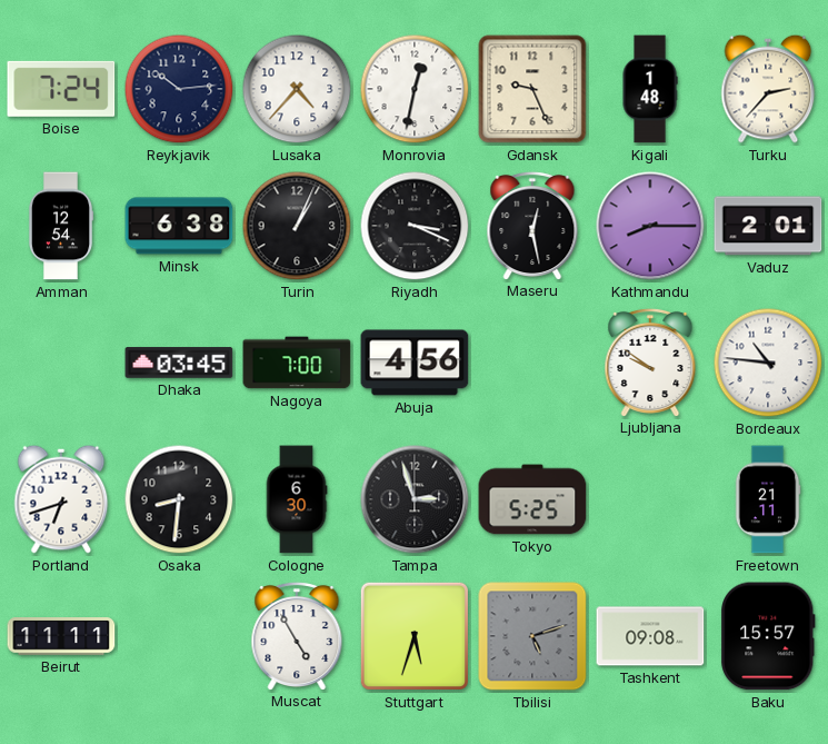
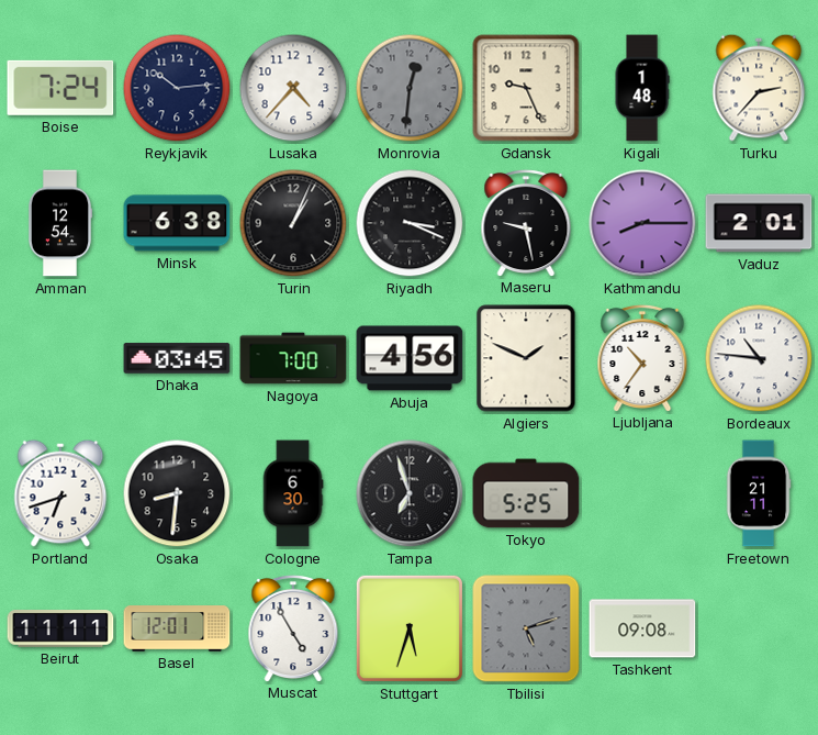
Monrovia: 12:32 -> 12:31
Monrovia dial: white -> grey
Maseru: 12:28 -> 9:28
Algiers: none -> 1:49
Ljubljana: 9:51 -> 10:36
Tampa: 2:57 -> 6:57
Basel: none -> 12:01
Baku: 15:57 -> none
